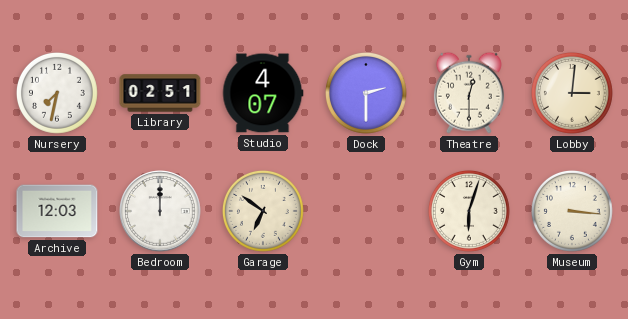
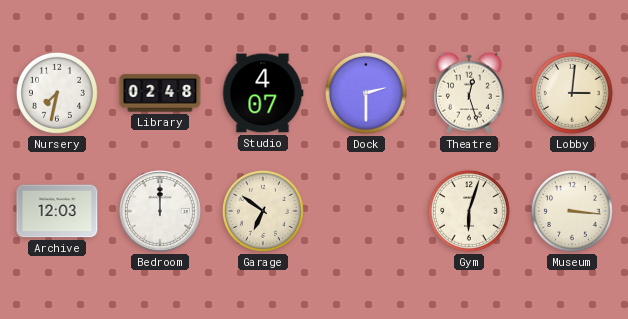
Library: 02:51 -> 02:48
Theatre: 12:30 -> 12:27
